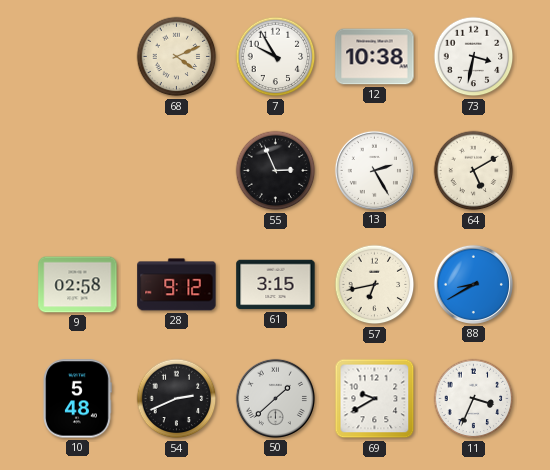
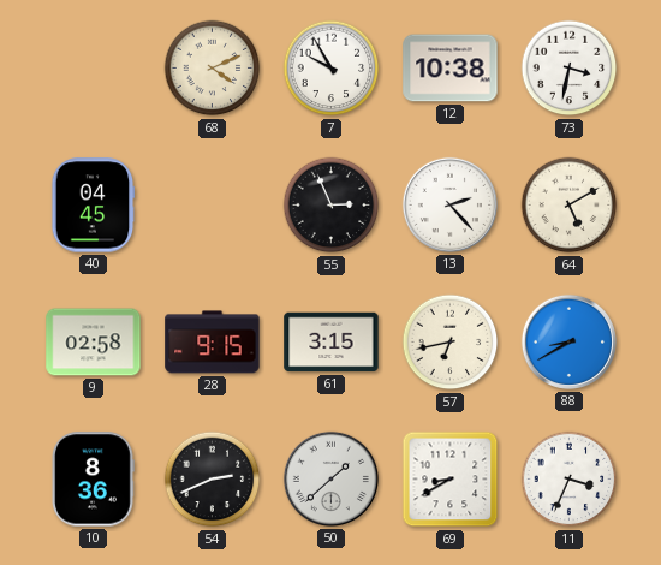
40: none -> 04:45
13: 2:25 -> 2:23
28: 9:12 -> 9:15
10: 5:48 -> 8:36
69: 9:40 -> 8:40
